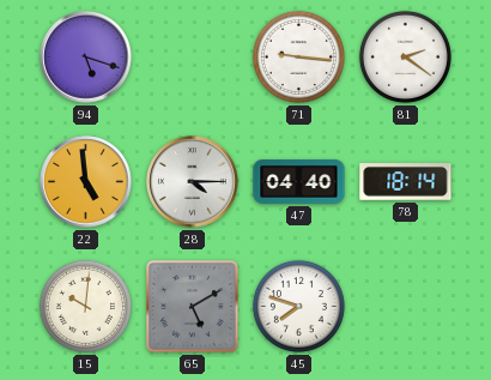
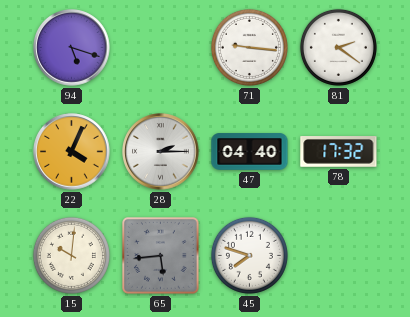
22: 4:59 -> 4:04
28: 4:15 -> 2:15
78: 18:14 -> 17:32
65: 5:10 -> 5:44
